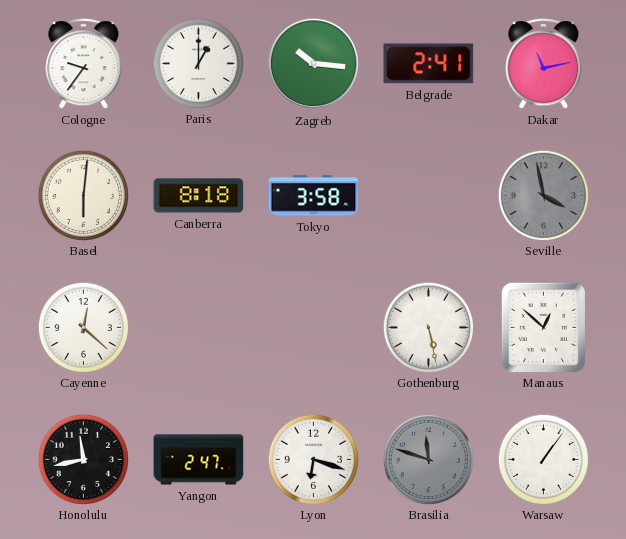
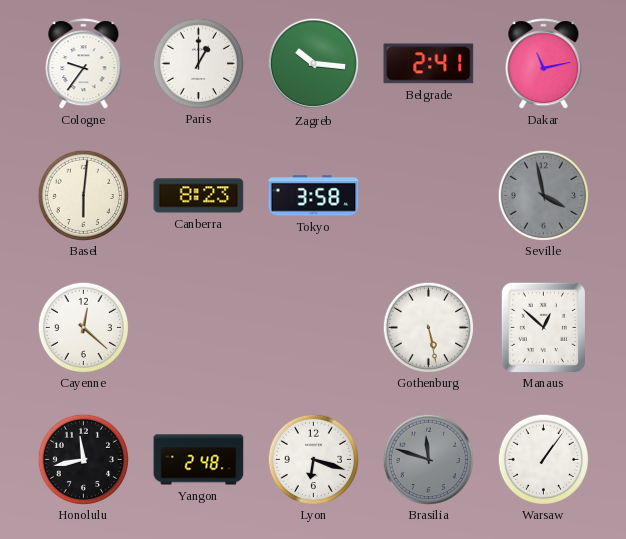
Canberra: 8:18 -> 8:23
Yangon: 2:47 -> 2:48
